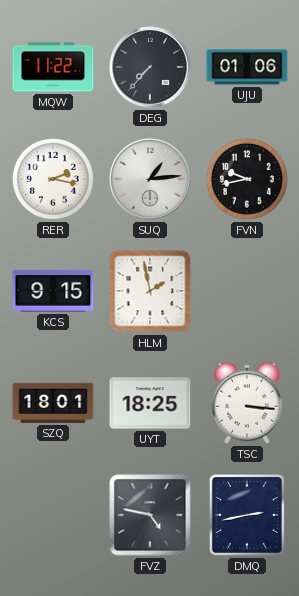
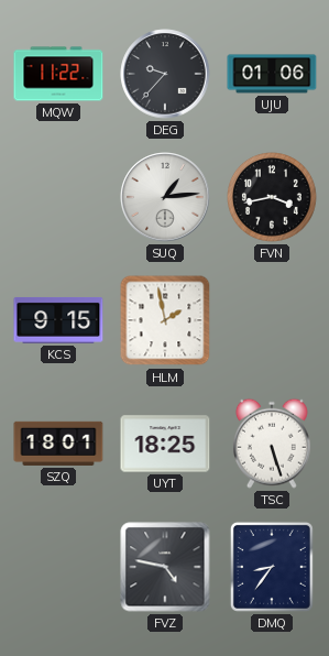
DEG: 7:37 -> 9:37
RER: 2:17 -> none
FVN: 9:43 -> 3:43
TSC: 3:16 -> 5:27
DMQ: 2:43 -> 8:36
